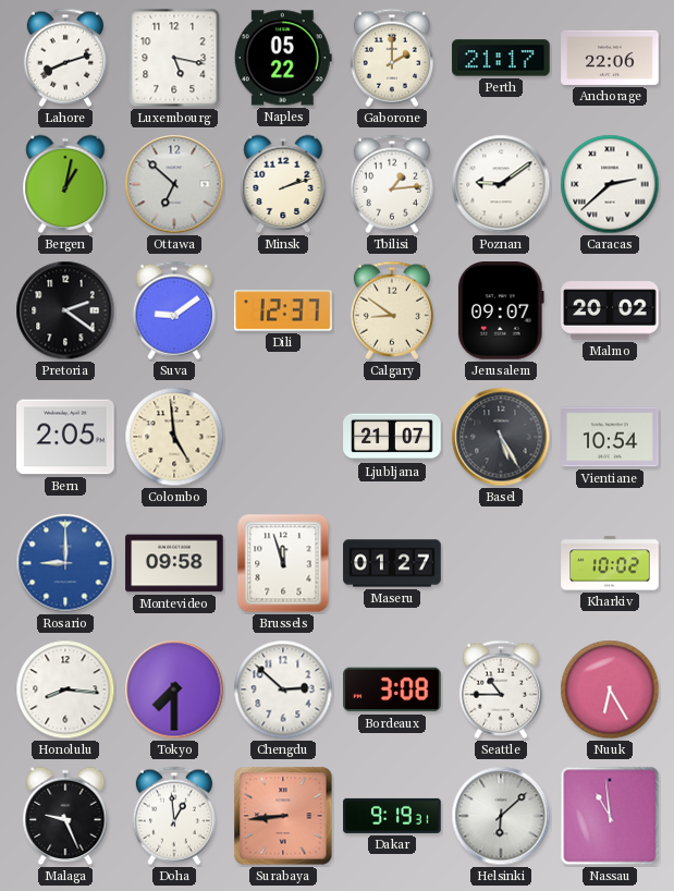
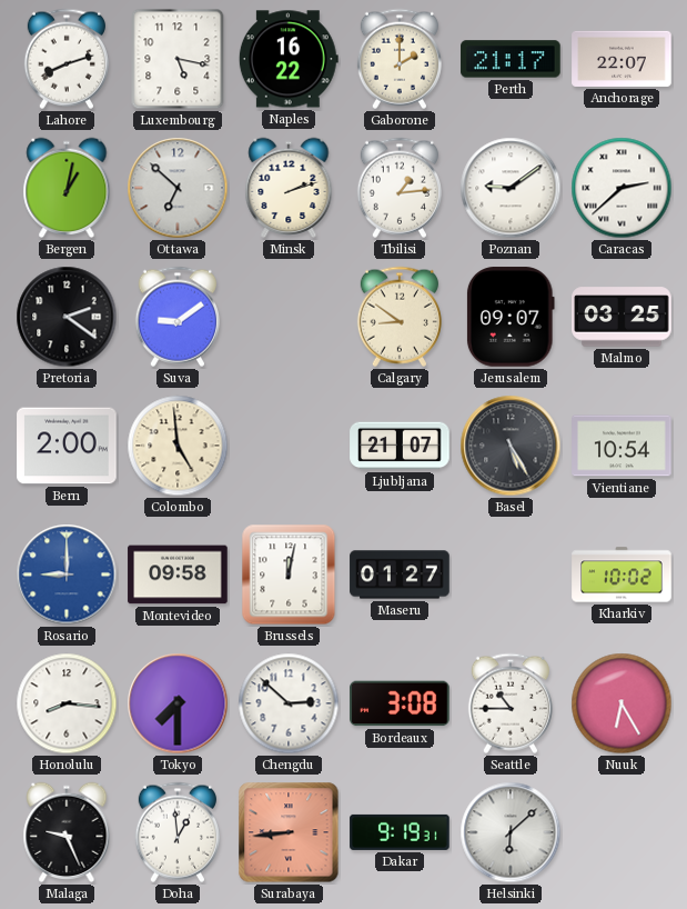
Naples: 05:22 -> 16:22
Anchorage: 22:06 -> 22:07
Dili: 12:37 -> none
Malmo: 20:02 -> 03:25
Bern: 2:05 -> 2:00
Brussels: 11:57 -> 12:02
Nassau: 10:59 -> none
